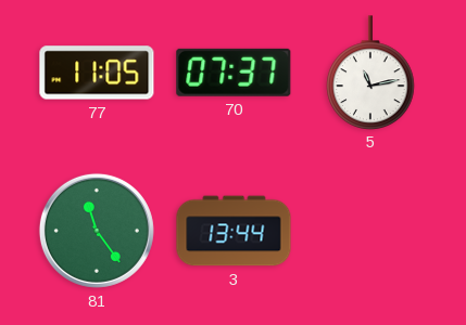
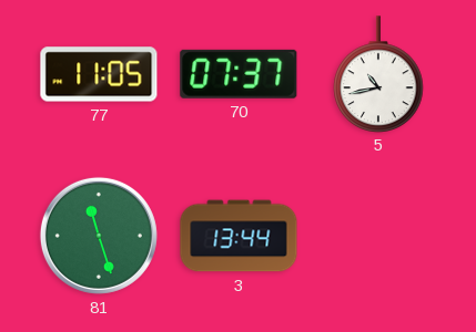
5: 11:13 -> 10:43
81: 11:24 -> 11:27
